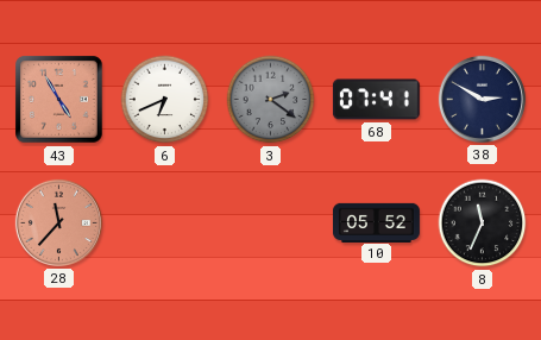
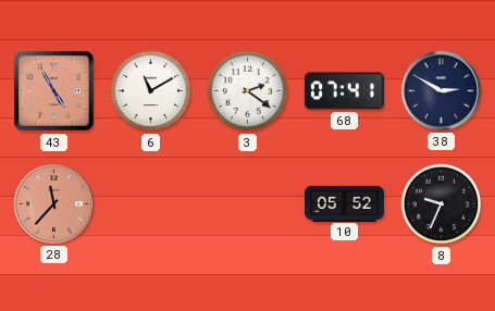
6: 6:41 -> 11:10
3 dial: grey -> white
8: 11:34 -> 9:34
